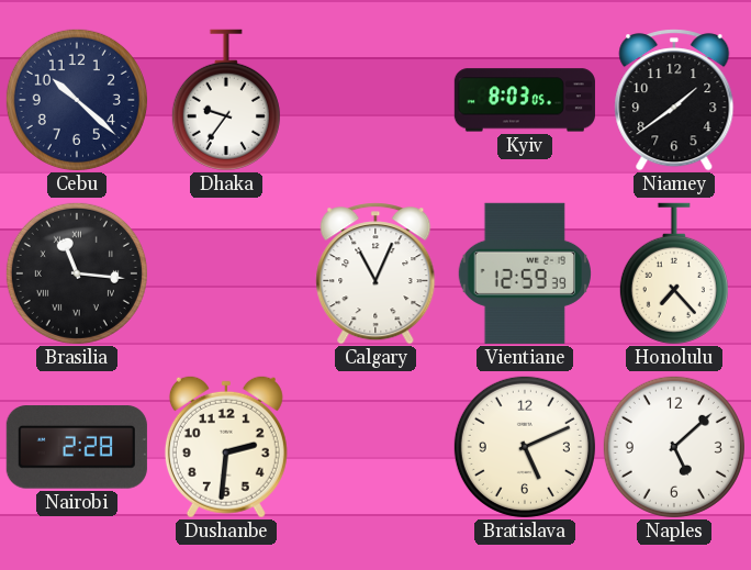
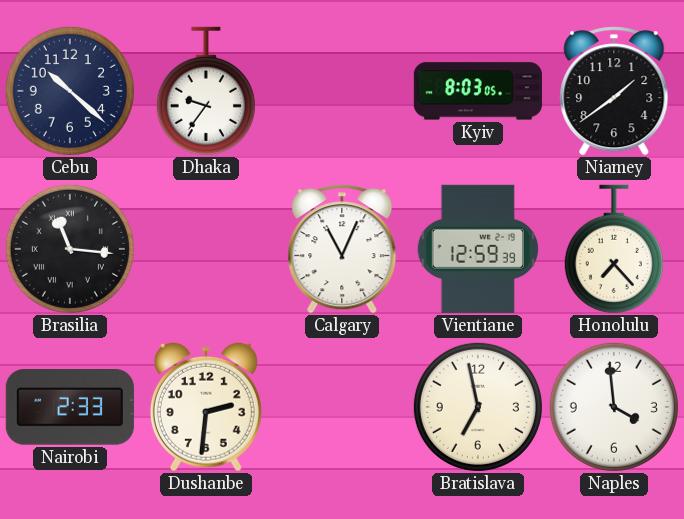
Nairobi: 2:28 -> 2:33
Bratislava: 5:11 -> 6:58
Naples: 5:08 -> 3:59
